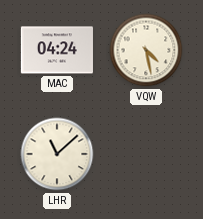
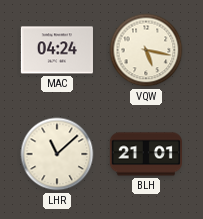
VQW: 4:28 -> 5:17
BLH: none -> 21:01
